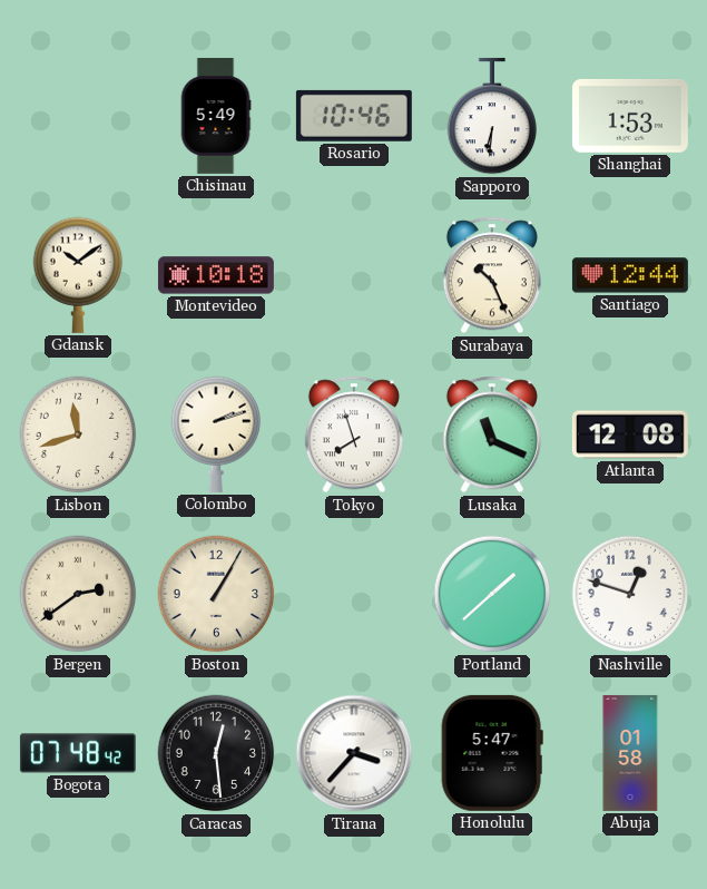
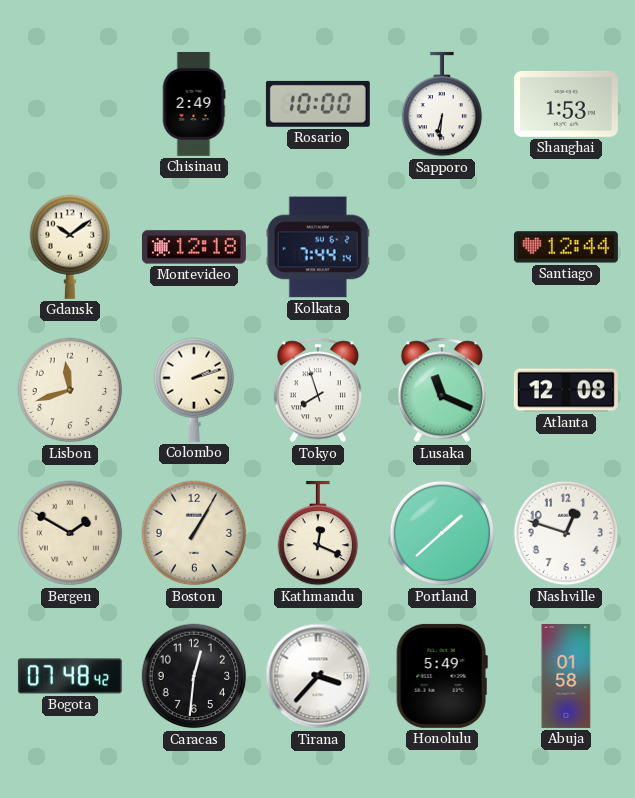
Chisinau: 5:49 -> 2:49
Rosario: 10:46 -> 10:00
Montevideo: 10:18 -> 12:18
Kolkata: none -> 7:44
Surabaya: 10:26 -> none
Bergen: 2:39 -> 1:50
Kathmandu: none -> 12:19
Caracas: 12:29 -> 12:31
Honolulu: 5:47 -> 5:49
